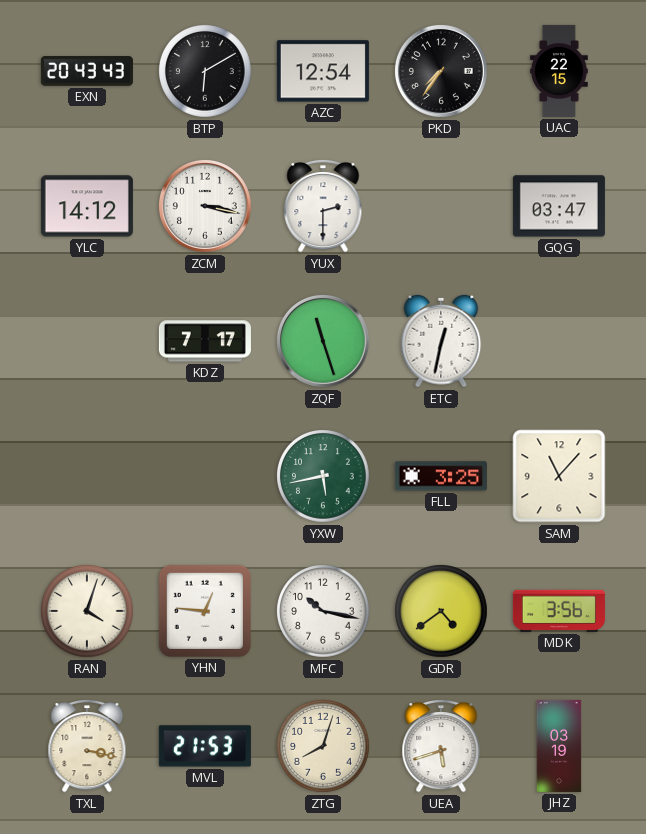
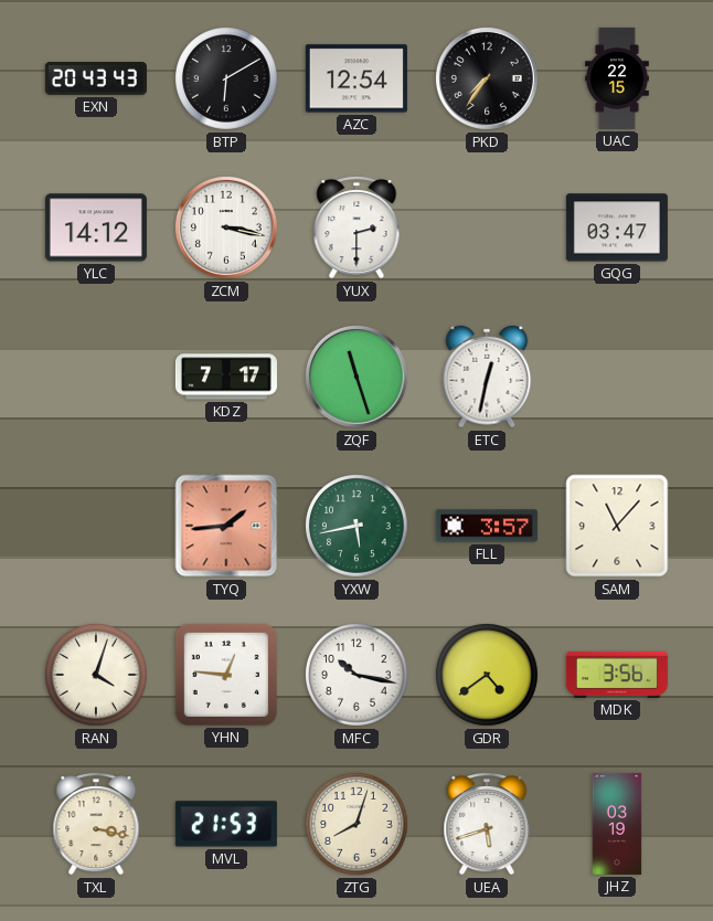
TYQ: none -> 1:44
FLL: 3:25 -> 3:57
